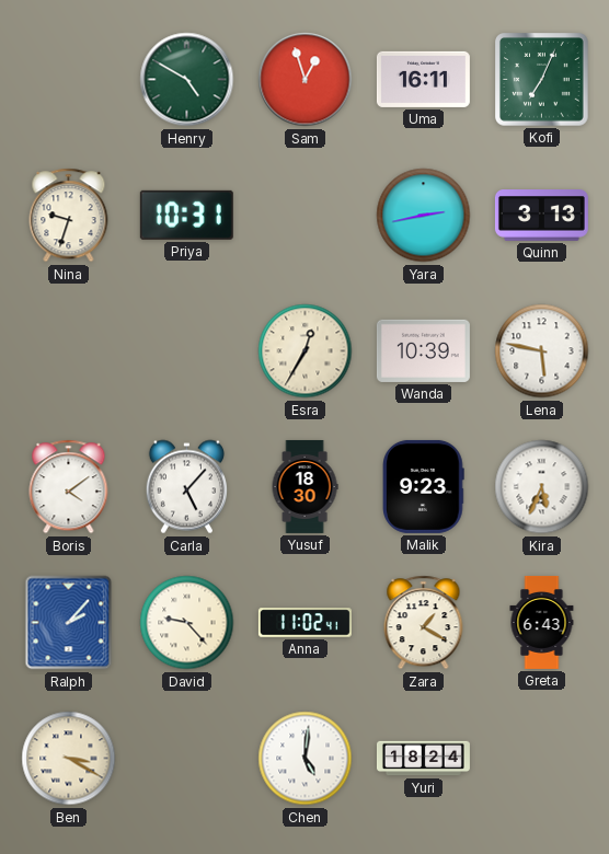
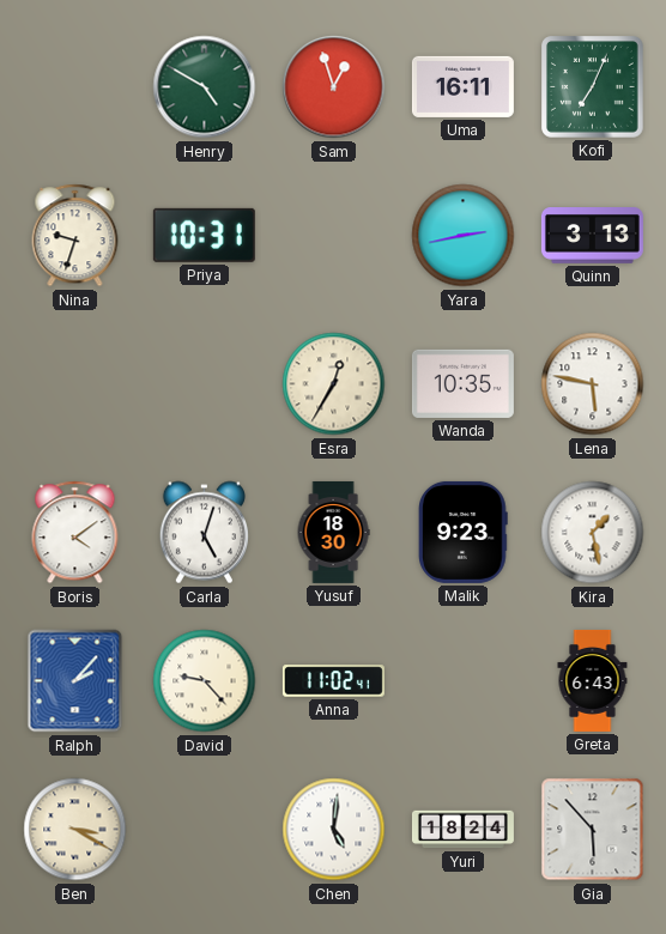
Wanda: 10:39 -> 10:35
Carla: 5:07 -> 5:03
Kira: 5:34 -> 1:28
Zara: 1:20 -> none
Gia: none -> 5:53
